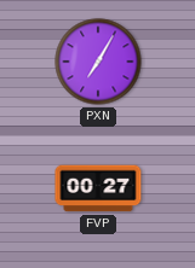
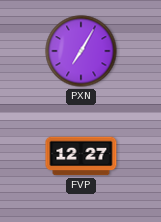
FVP: 00:27 -> 12:27
